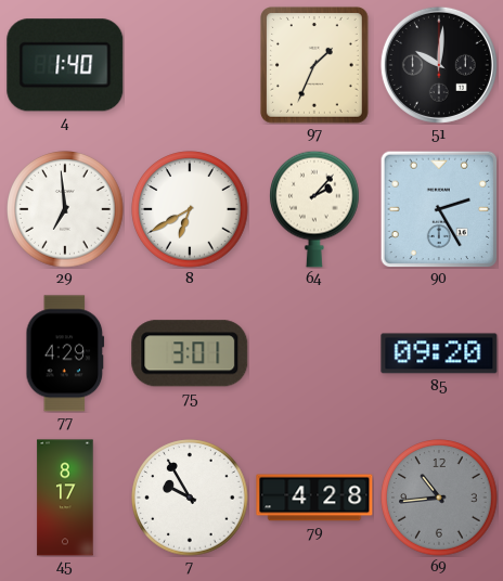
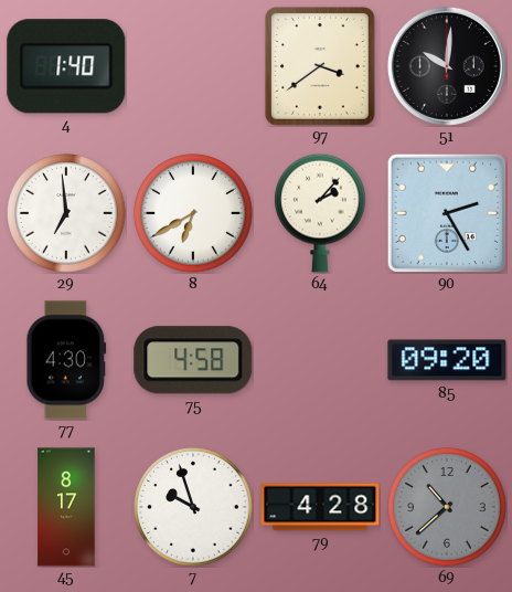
97: 1:34 -> 3:39
77: 4:29 -> 4:30
75: 3:01 -> 4:58
7: 9:55 -> 9:57
69: 10:44 -> 10:38
